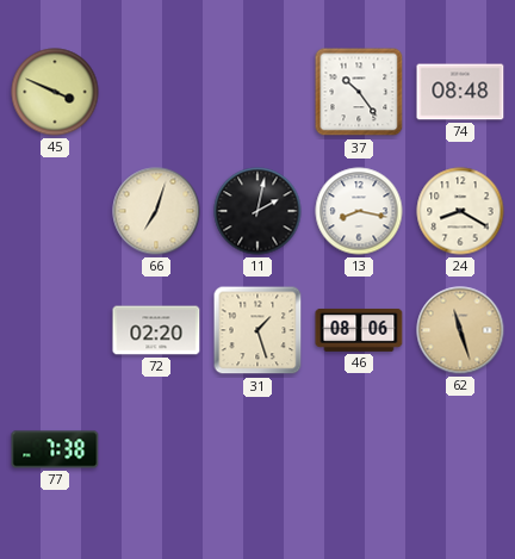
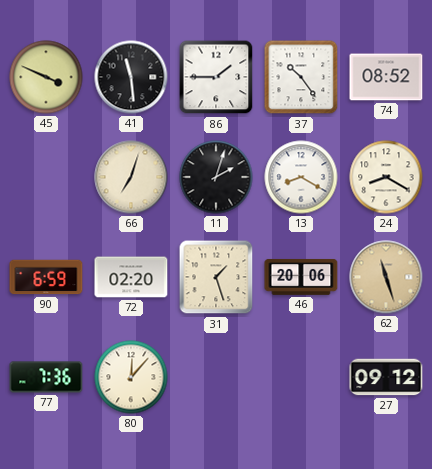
41: none -> 11:29
86: none -> 1:45
74: 08:48 -> 08:52
11: 2:02 -> 2:03
13: 8:17 -> 8:20
90: none -> 6:59
46: 08:06 -> 20:06
77: 7:38 -> 7:36
80: none -> 12:07
27: none -> 09:12
